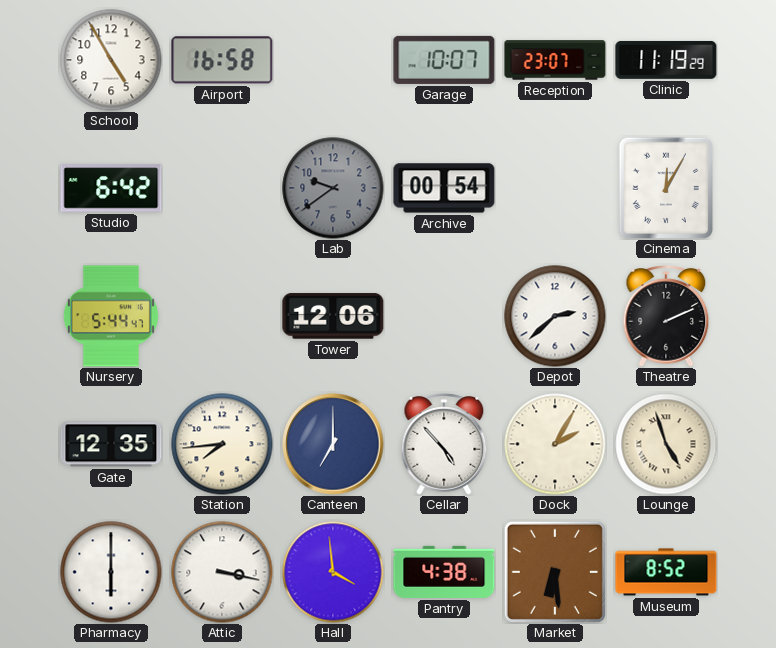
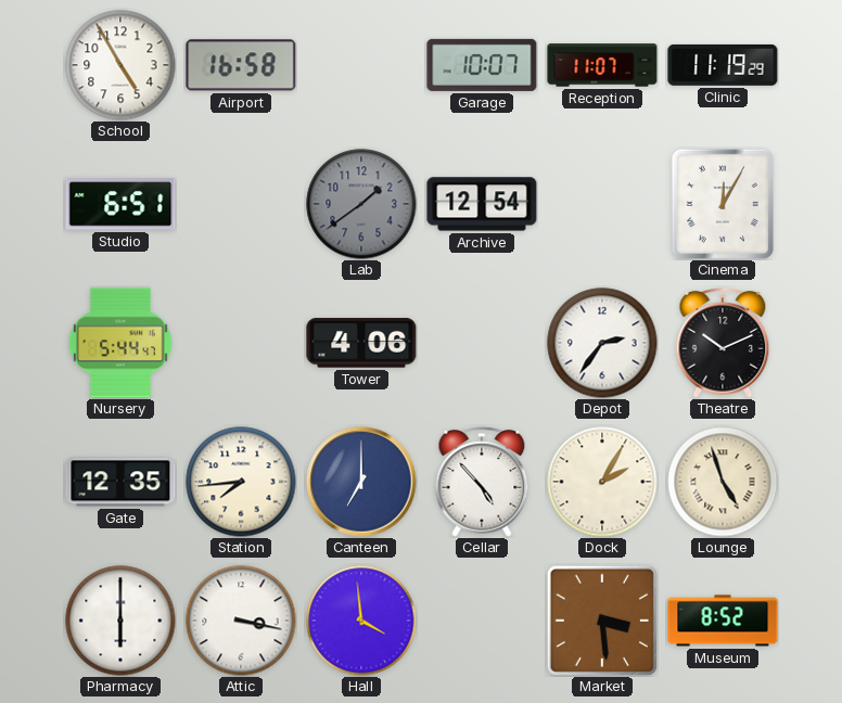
Reception: 23:07 -> 11:07
Studio: 6:42 -> 6:51
Lab: 9:39 -> 1:39
Archive: 00:54 -> 12:54
Tower: 12:06 -> 4:06
Depot: 2:38 -> 2:36
Theatre: 2:11 -> 10:11
Pantry: 4:38 -> none
Market: 6:29 -> 3:29
